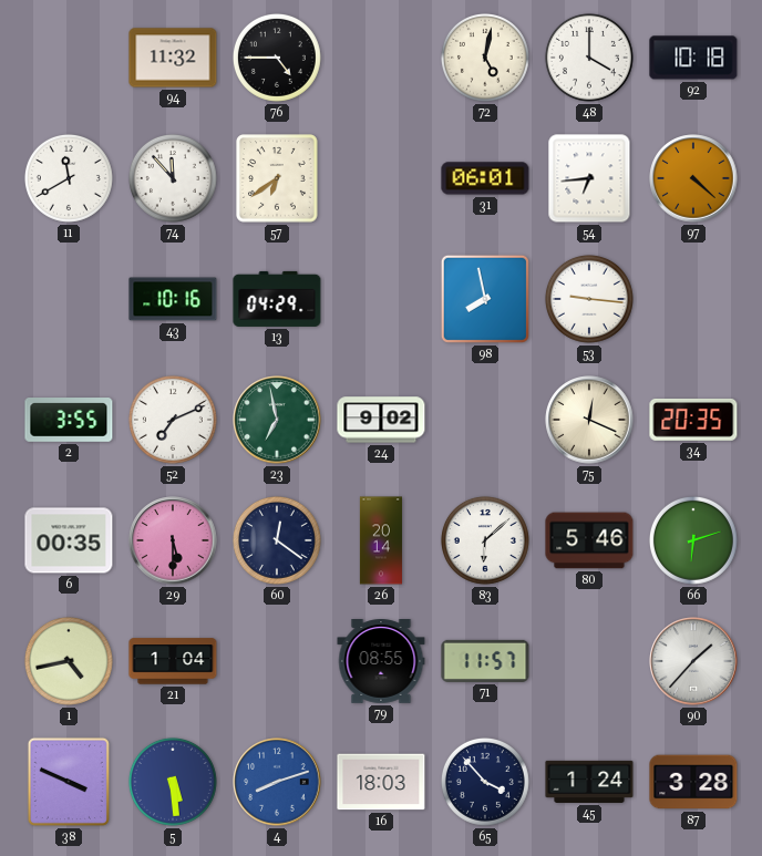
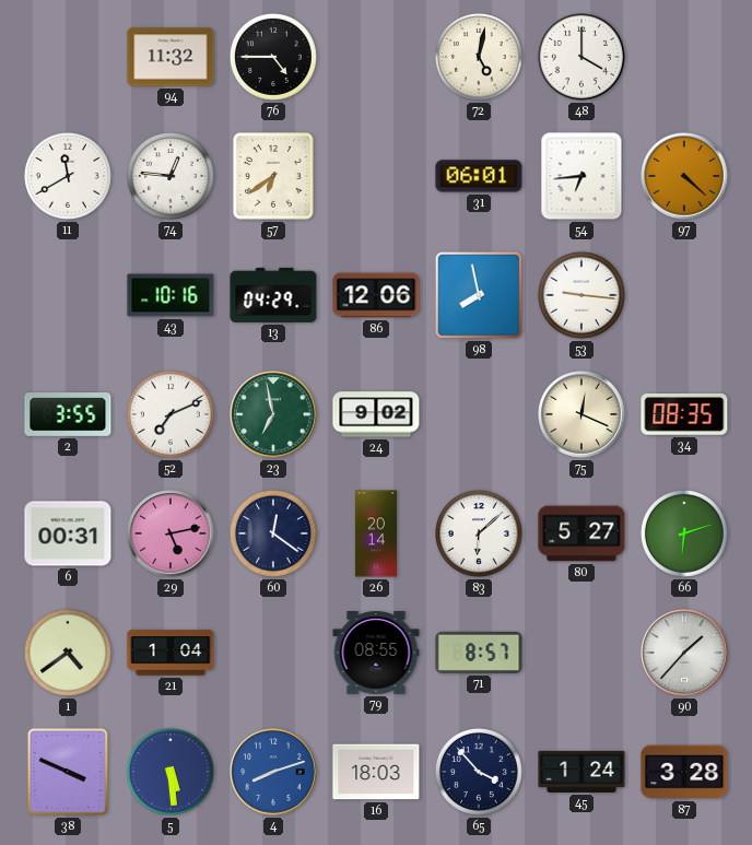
92: 10:18 -> none
74: 11:53 -> 12:46
86: none -> 12:06
34: 20:35 -> 08:35
6: 00:35 -> 00:31
29: 5:30 -> 5:13
80: 5:46 -> 5:27
1: 4:43 -> 4:39
71: 11:57 -> 8:57
